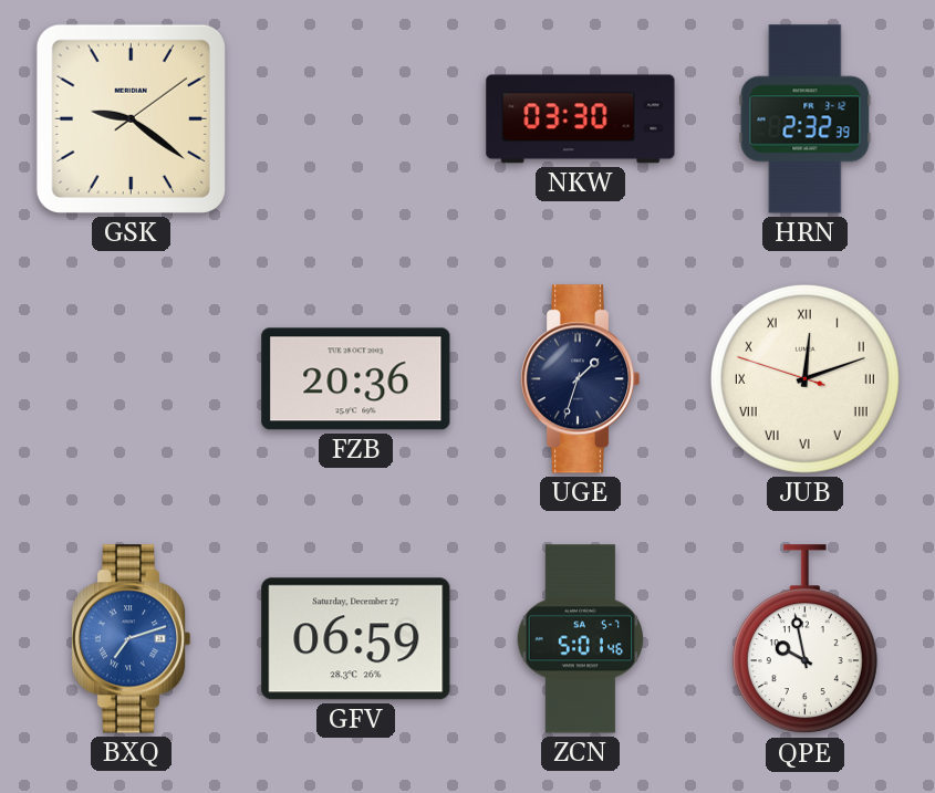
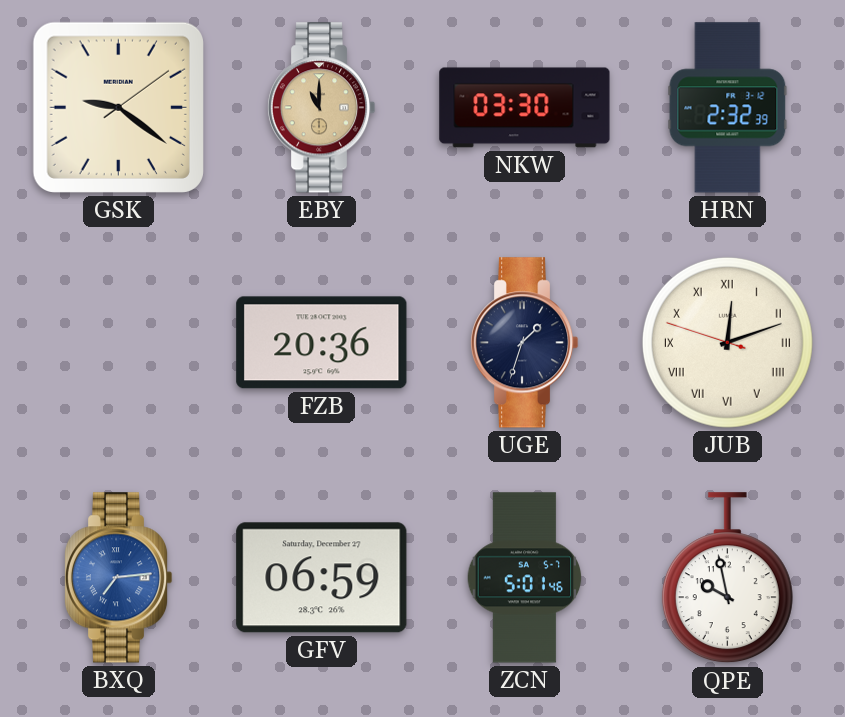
EBY: none -> 11:00
BXQ: 7:12 -> 7:14
